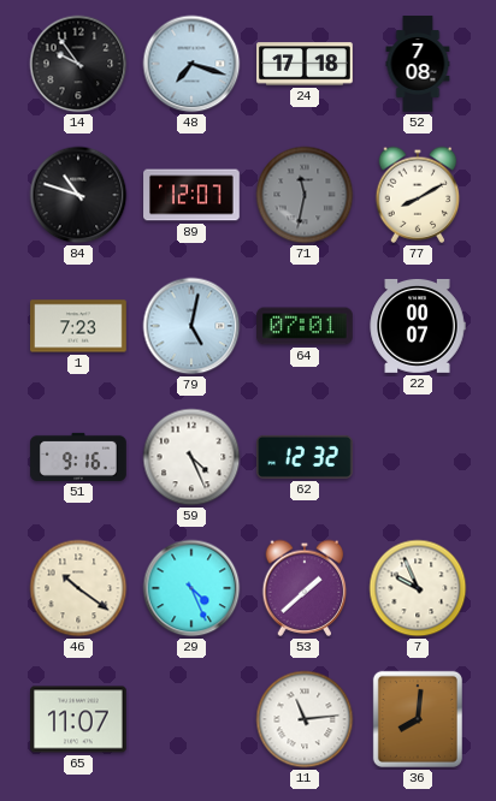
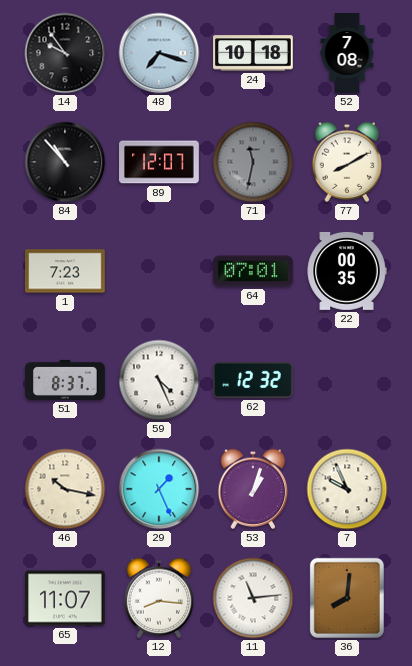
24: 17:18 -> 10:18
84: 10:48 -> 10:53
79: 5:02 -> none
22: 00:07 -> 00:35
51: 9:16 -> 8:37
46: 10:21 -> 10:17
29: 4:26 -> 1:26
53: 1:38 -> 1:03
12: none -> 8:16
